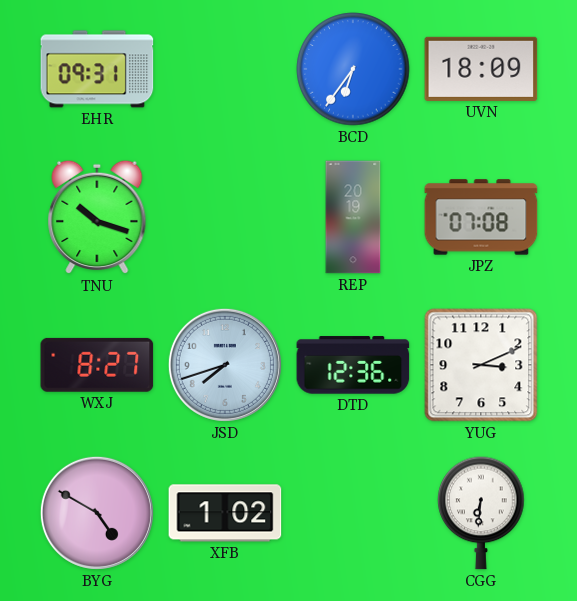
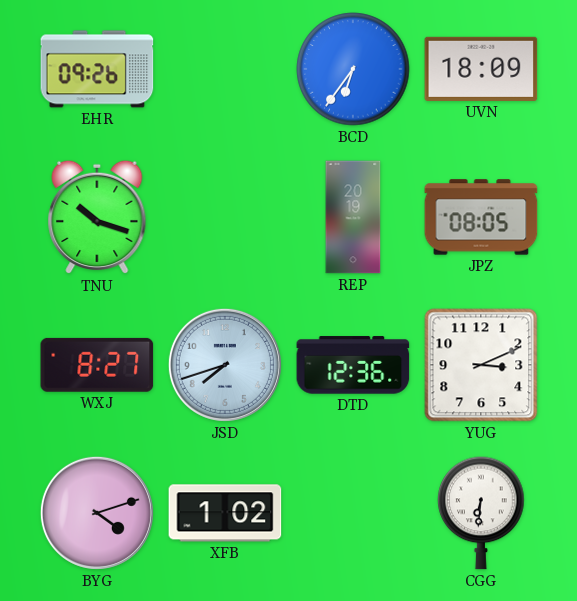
EHR: 09:31 -> 09:26
JPZ: 07:08 -> 08:05
BYG: 4:50 -> 4:12
